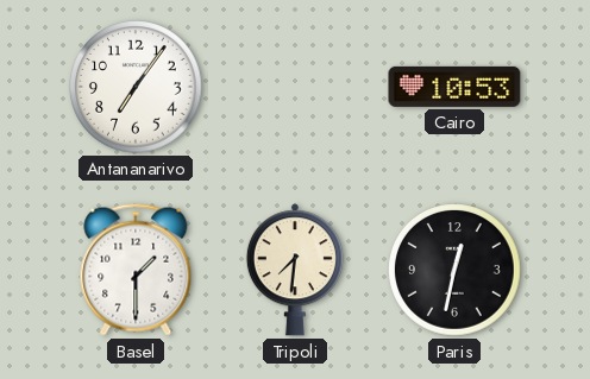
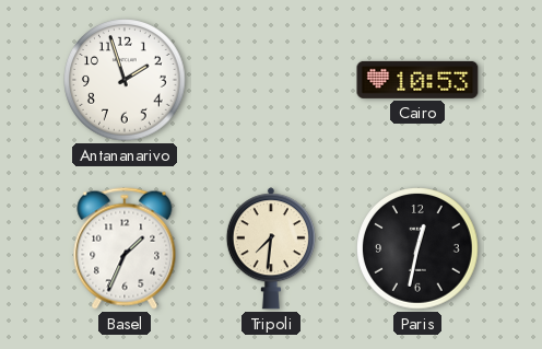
Antananarivo: 7:06 -> 1:57
Basel: 1:30 -> 1:34
